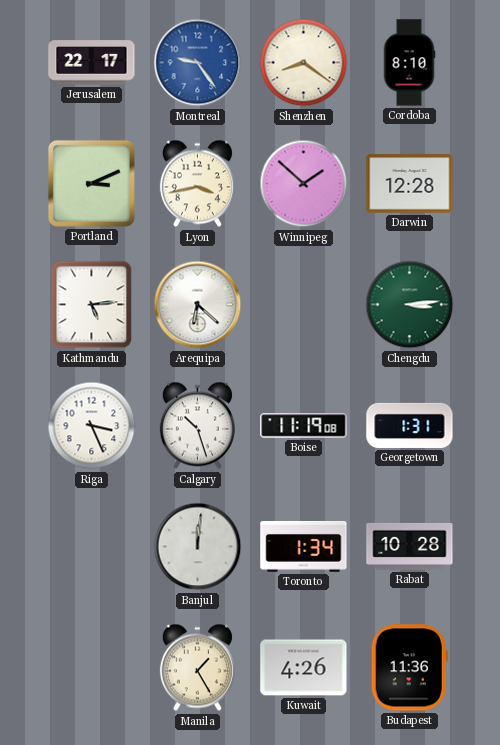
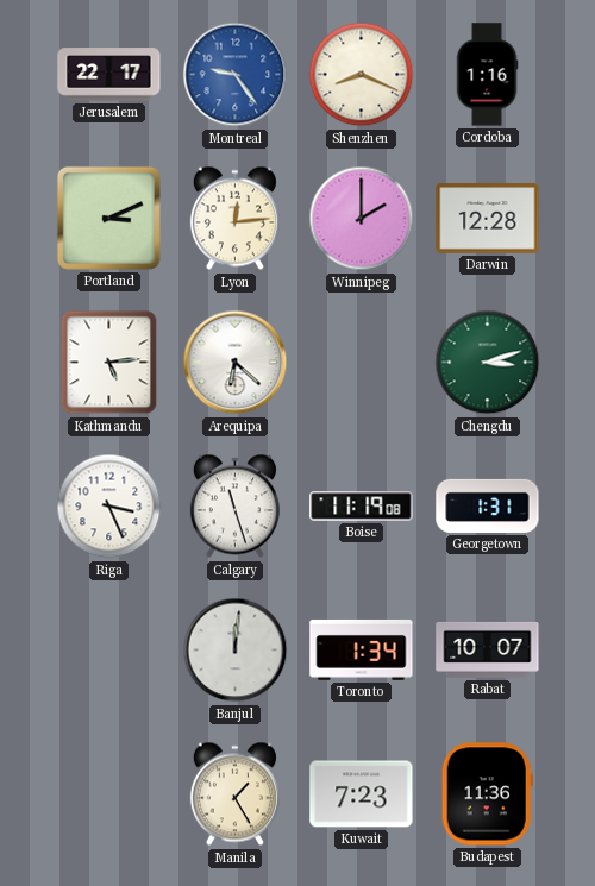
Shenzhen: 8:21 -> 8:19
Cordoba: 8:10 -> 1:16
Lyon: 3:43 -> 12:14
Winnipeg: 1:52 -> 2:00
Chengdu: 3:14 -> 3:12
Calgary: 10:27 -> 11:27
Rabat: 10:28 -> 10:07
Kuwait: 4:26 -> 7:23
